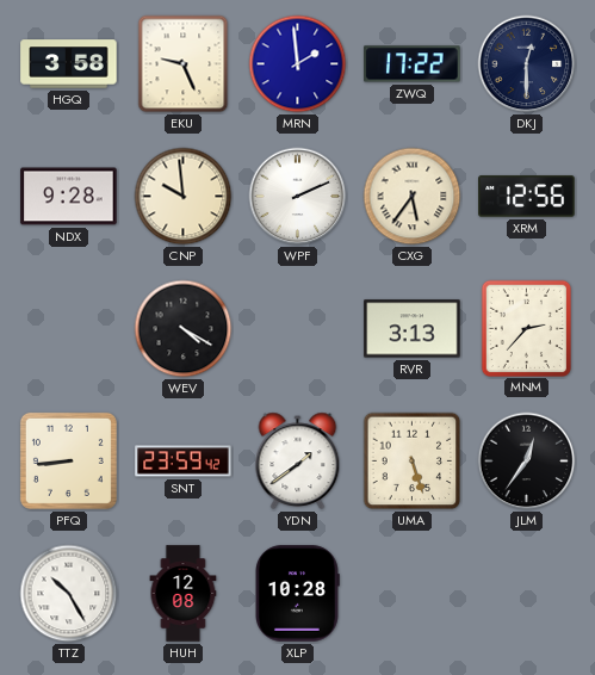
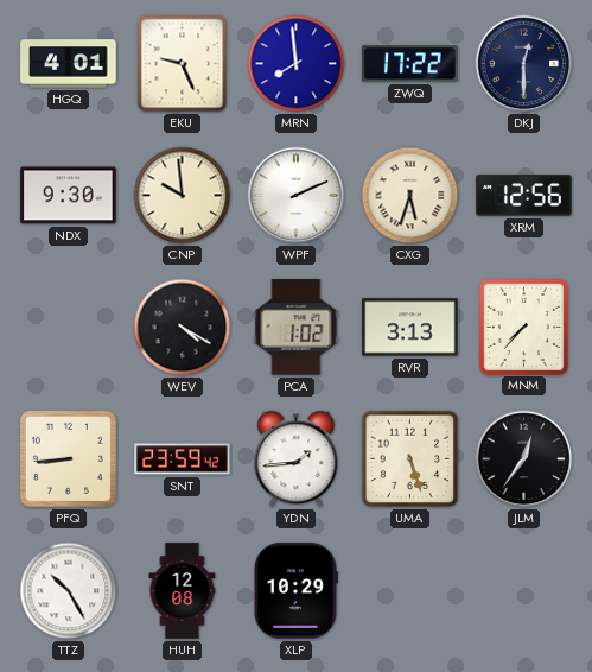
HGQ: 3:58 -> 4:01
MRN: 1:59 -> 7:59
NDX: 9:28 -> 9:30
CXG: 5:36 -> 5:33
PCA: none -> 1:02
MNM: 2:37 -> 7:37
YDN: 1:39 -> 1:44
XLP: 10:28 -> 10:29
